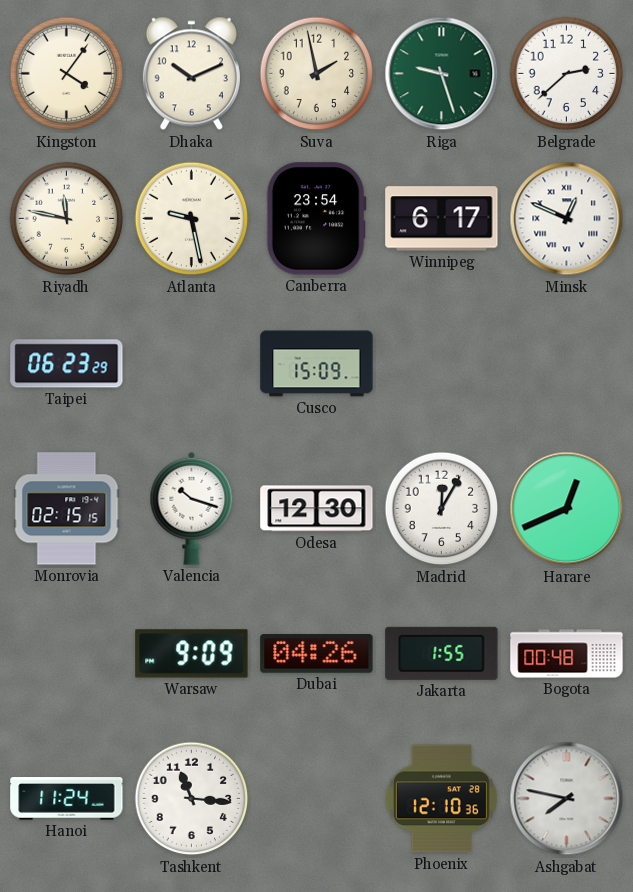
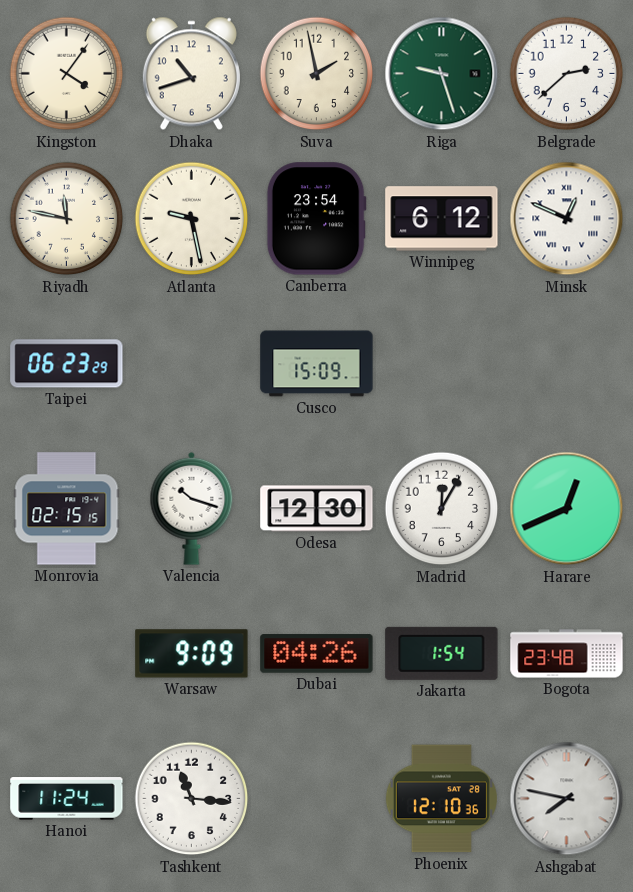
Dhaka: 10:11 -> 10:42
Winnipeg: 6:17 -> 6:12
Jakarta: 1:55 -> 1:54
Bogota: 00:48 -> 23:48
